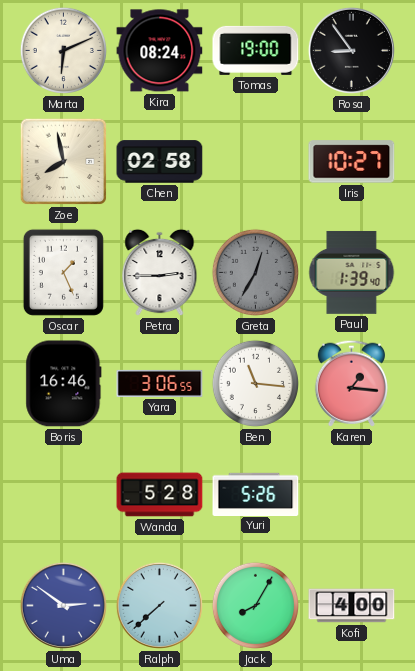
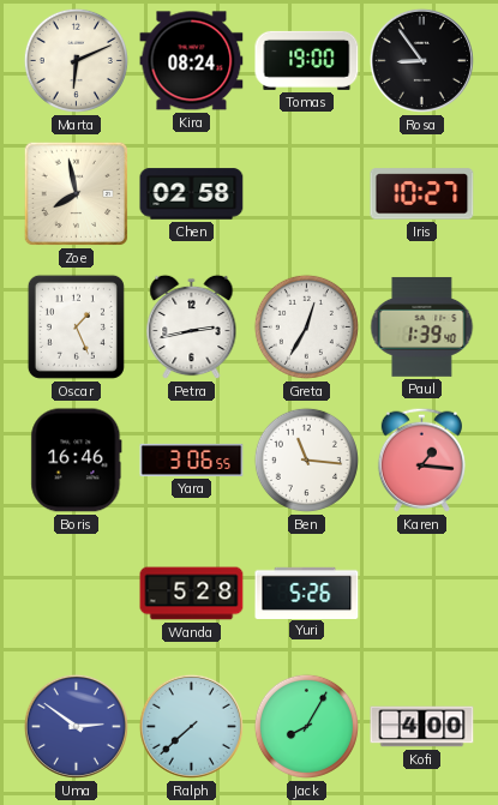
Petra: 2:45 -> 2:43
Greta dial: grey -> white
